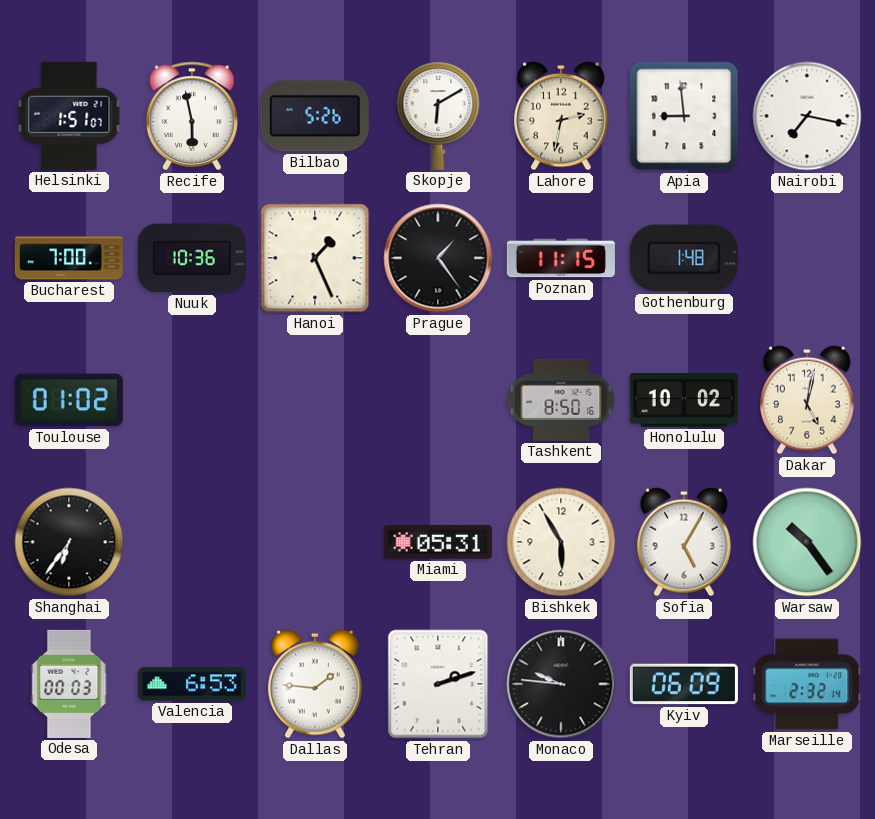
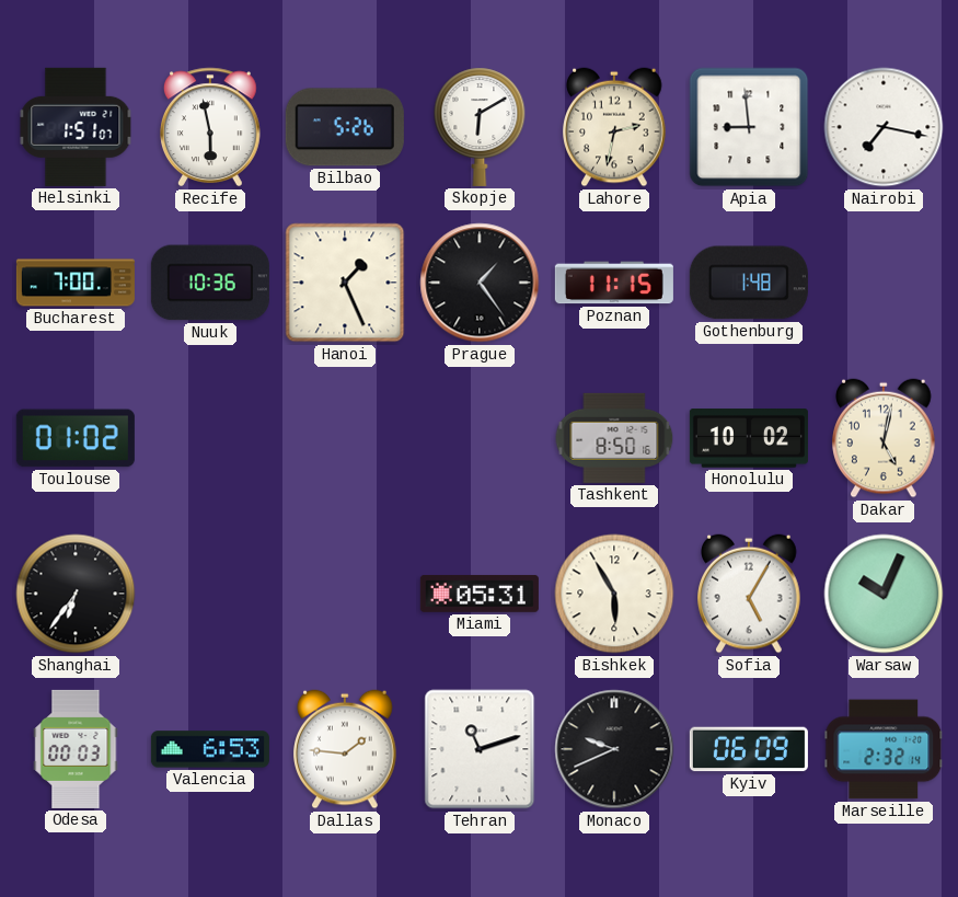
Warsaw: 10:24 -> 10:04
Tehran: 2:12 -> 11:12
Monaco: 9:46 -> 9:41
